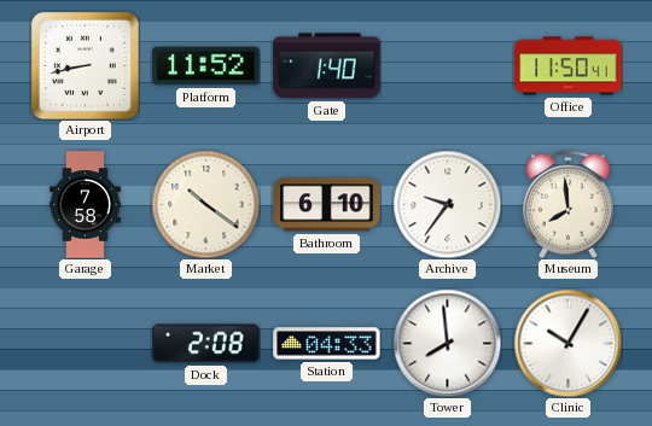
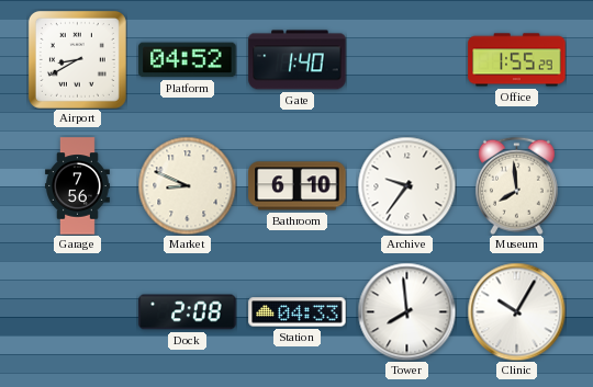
Airport: 8:43 -> 8:40
Platform: 11:52 -> 04:52
Office: 11:50 -> 1:55
Garage: 7:58 -> 7:56
Market: 10:21 -> 8:49
